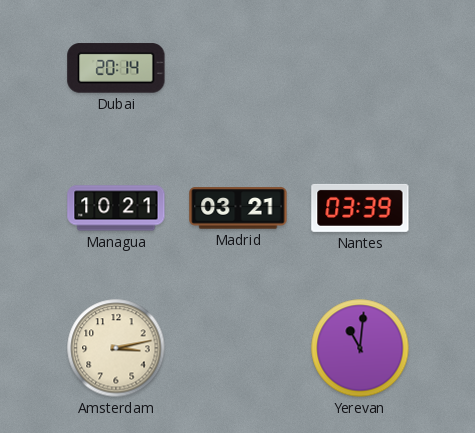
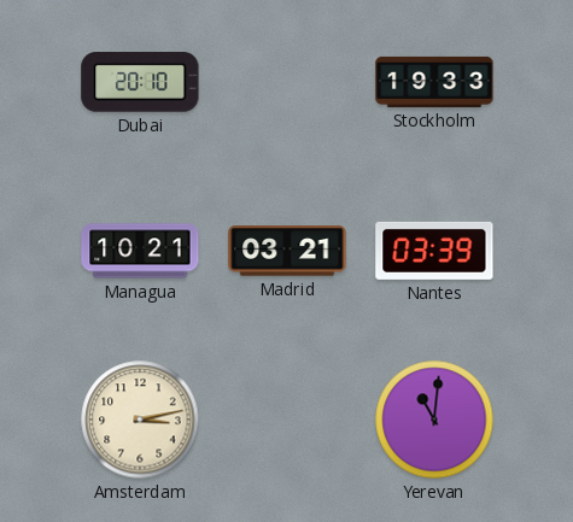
Dubai: 20:14 -> 20:10
Stockholm: none -> 19:33
